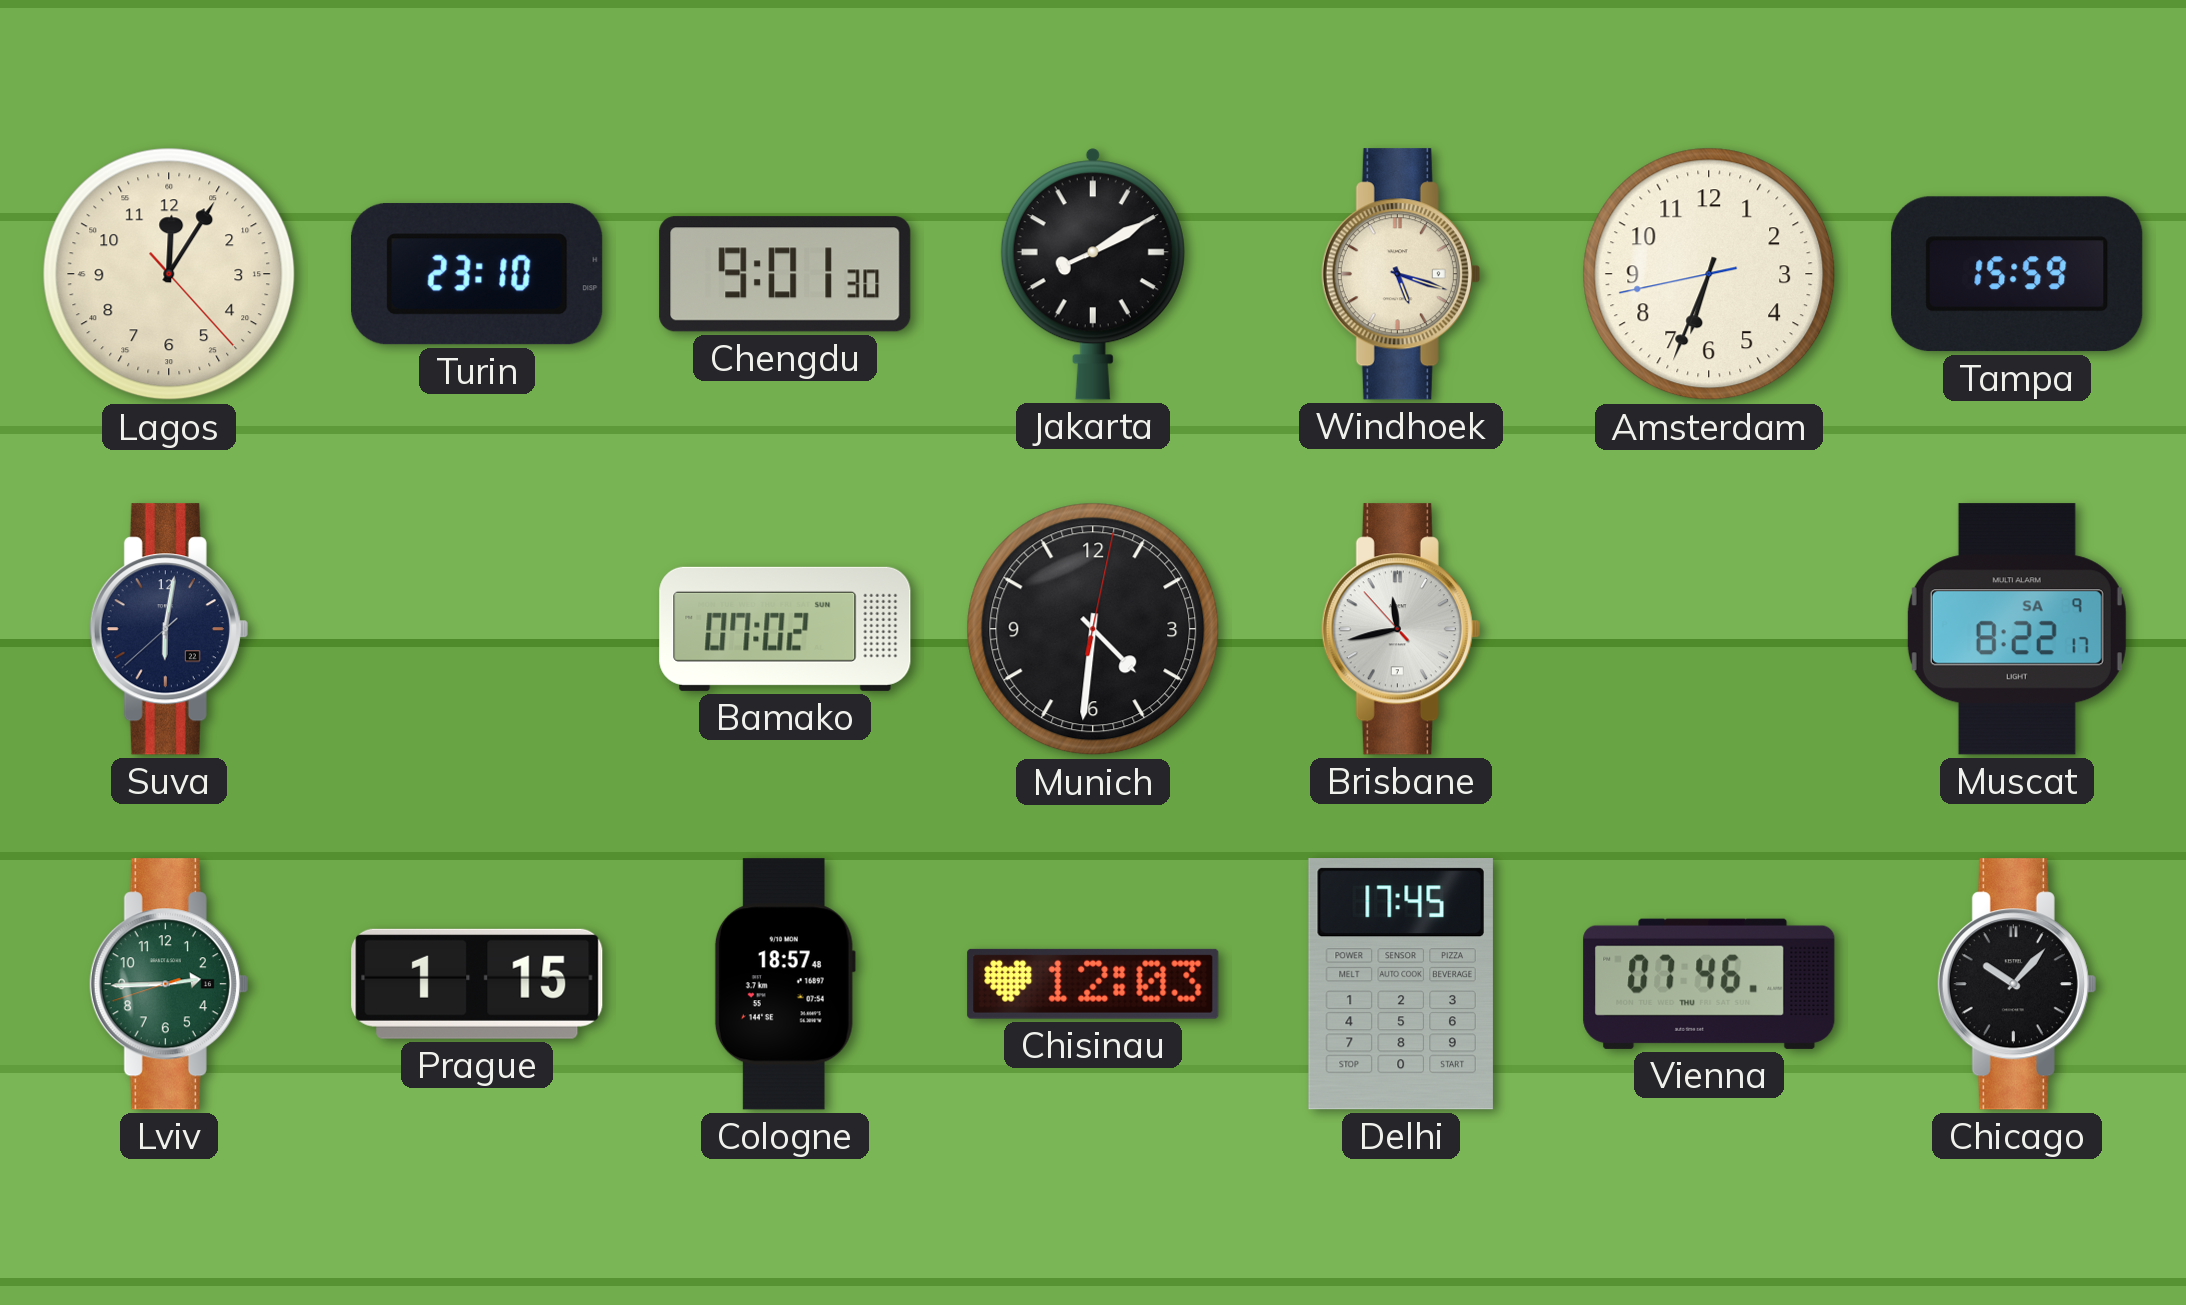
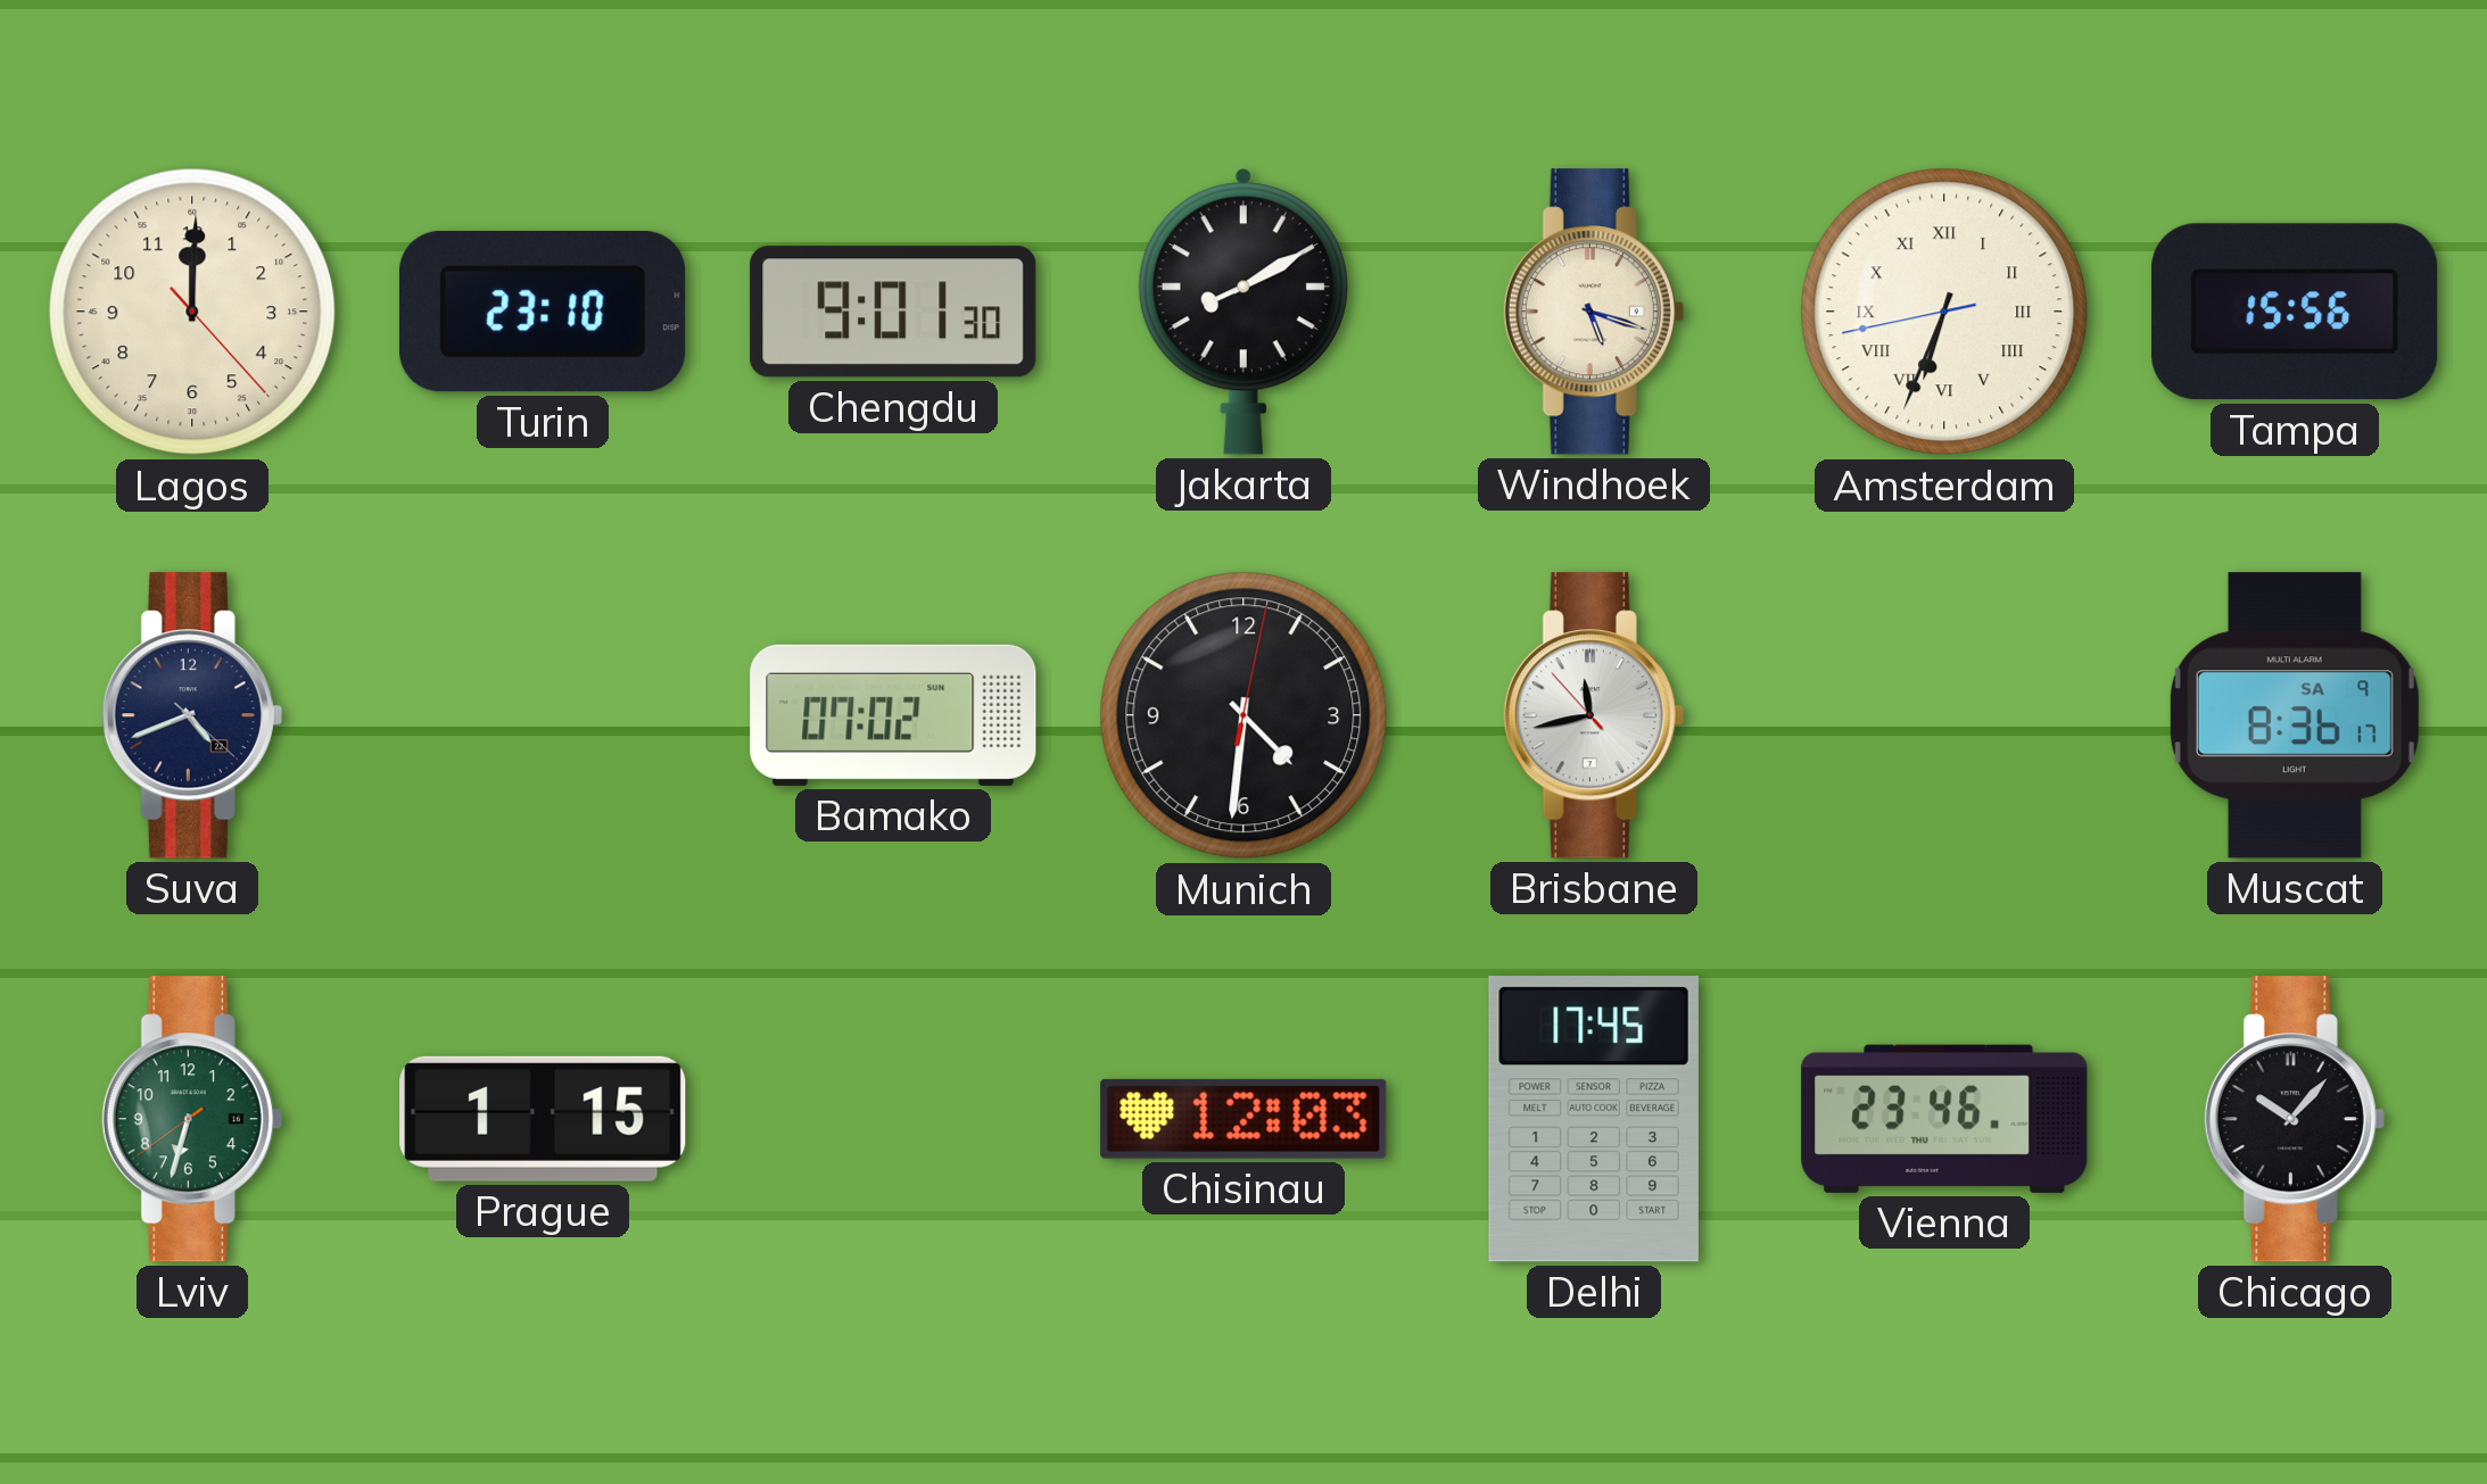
Lagos: 12:05 -> 12:00
Amsterdam numerals: Arabic -> Roman
Tampa: 15:59 -> 15:56
Suva: 6:01 -> 4:41
Muscat: 8:22 -> 8:36
Lviv: 2:44 -> 6:32
Cologne: 18:57 -> none
Vienna: 07:46 -> 23:46
